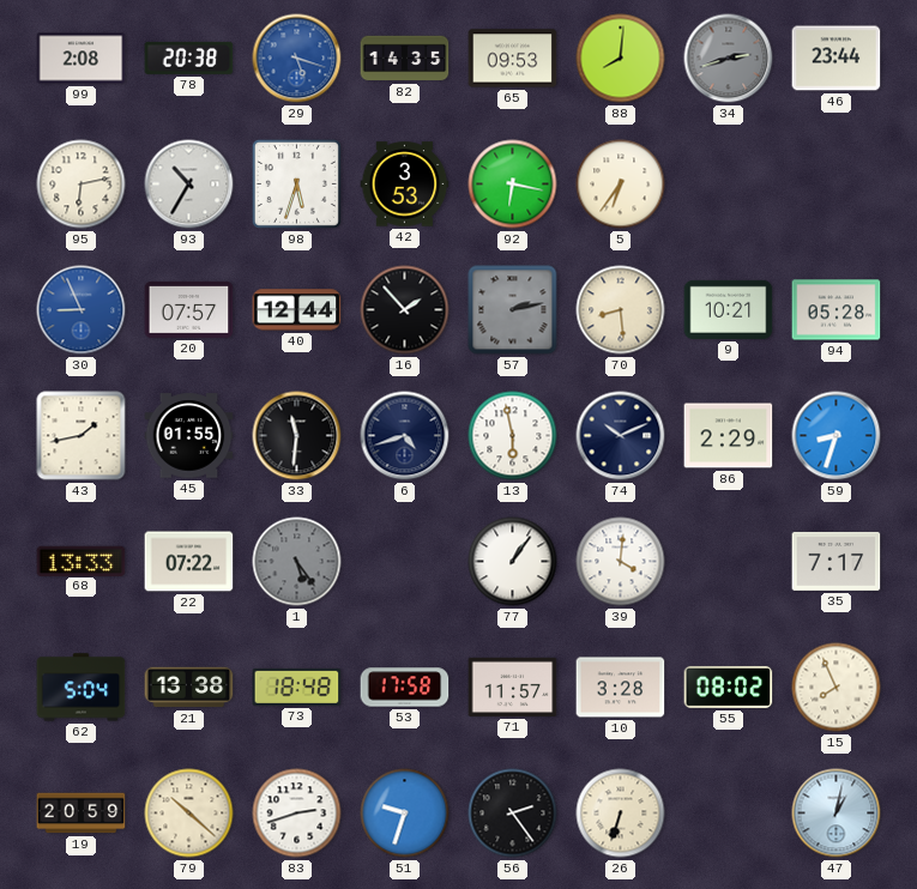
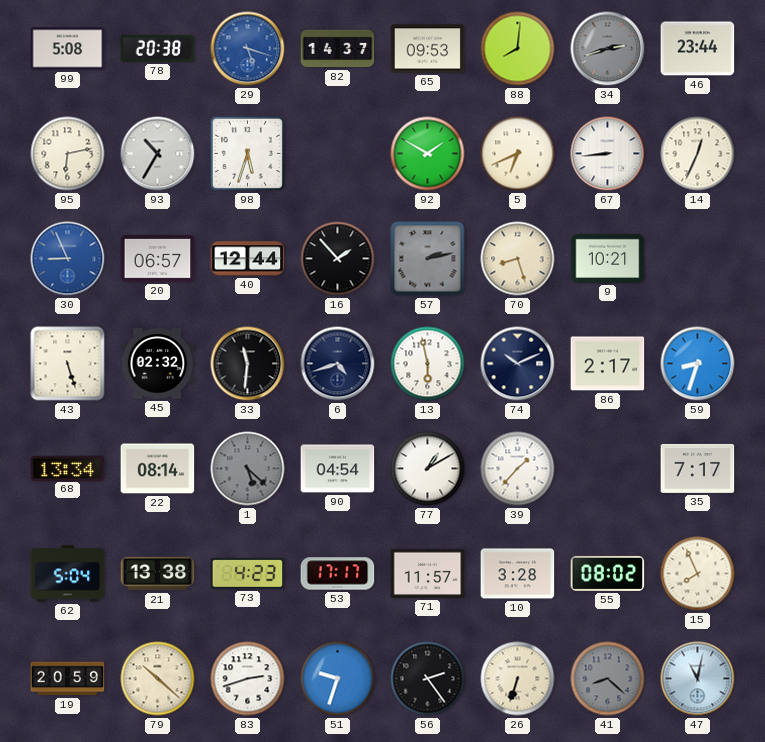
99: 2:08 -> 5:08
82: 14:35 -> 14:37
42: 3:53 -> none
92: 6:17 -> 1:50
5: 6:36 -> 6:41
67: none -> 8:44
14: none -> 12:34
20: 07:57 -> 06:57
70: 8:29 -> 8:27
94: 05:28 -> none
43: 1:43 -> 5:27
45: 01:55 -> 02:32
86: 2:29 -> 2:17
68: 13:33 -> 13:34
22: 07:22 -> 08:14
1: 5:24 -> 5:22
90: none -> 04:54
77: 1:06 -> 1:10
39: 4:01 -> 1:37
73: 18:48 -> 4:23
53: 17:58 -> 17:17
41: none -> 8:22
47: 1:02 -> 11:02
